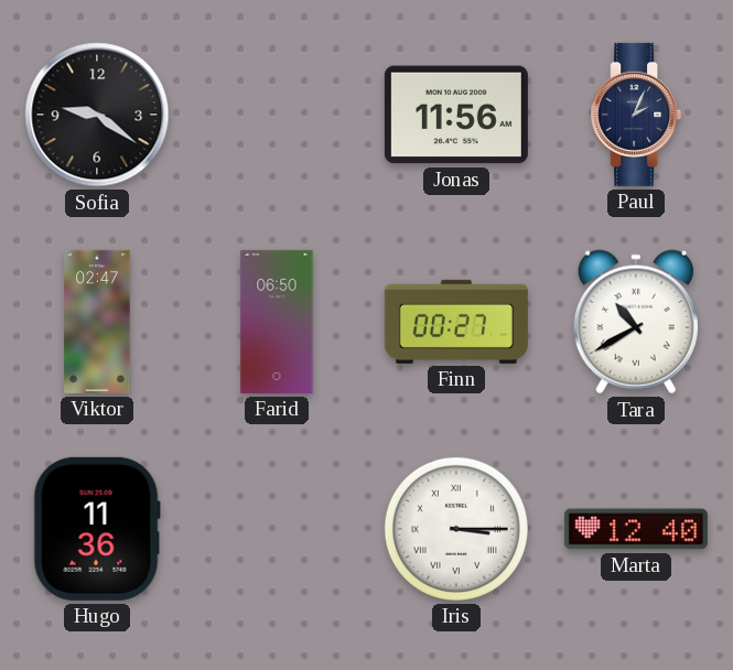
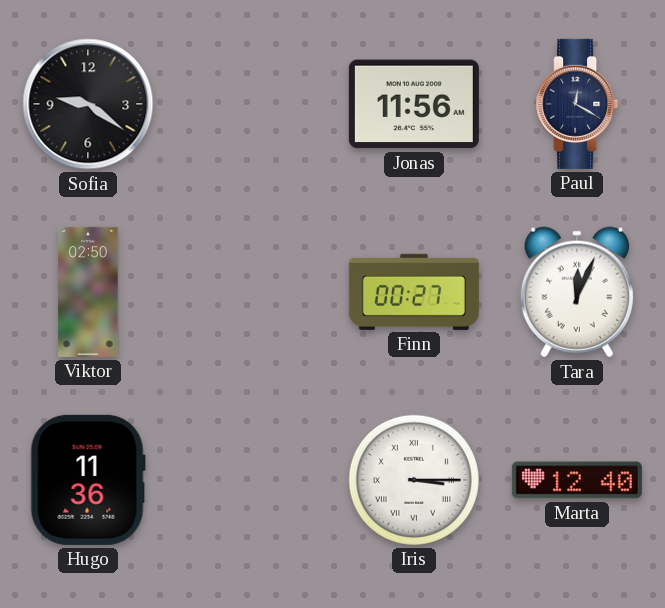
Paul: 2:04 -> 12:20
Viktor: 02:47 -> 02:50
Farid: 06:50 -> none
Tara: 10:40 -> 12:04
